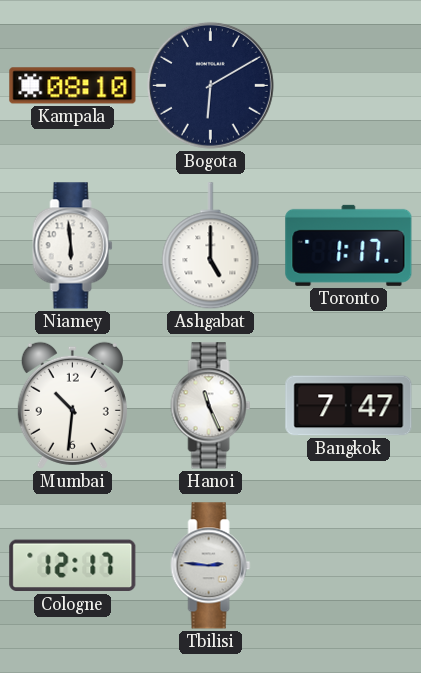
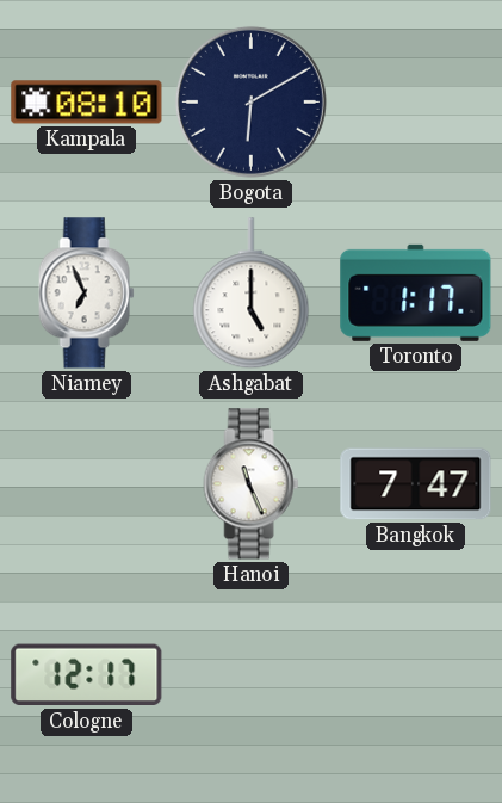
Niamey: 5:59 -> 6:56
Mumbai: 10:31 -> none
Tbilisi: 2:46 -> none
